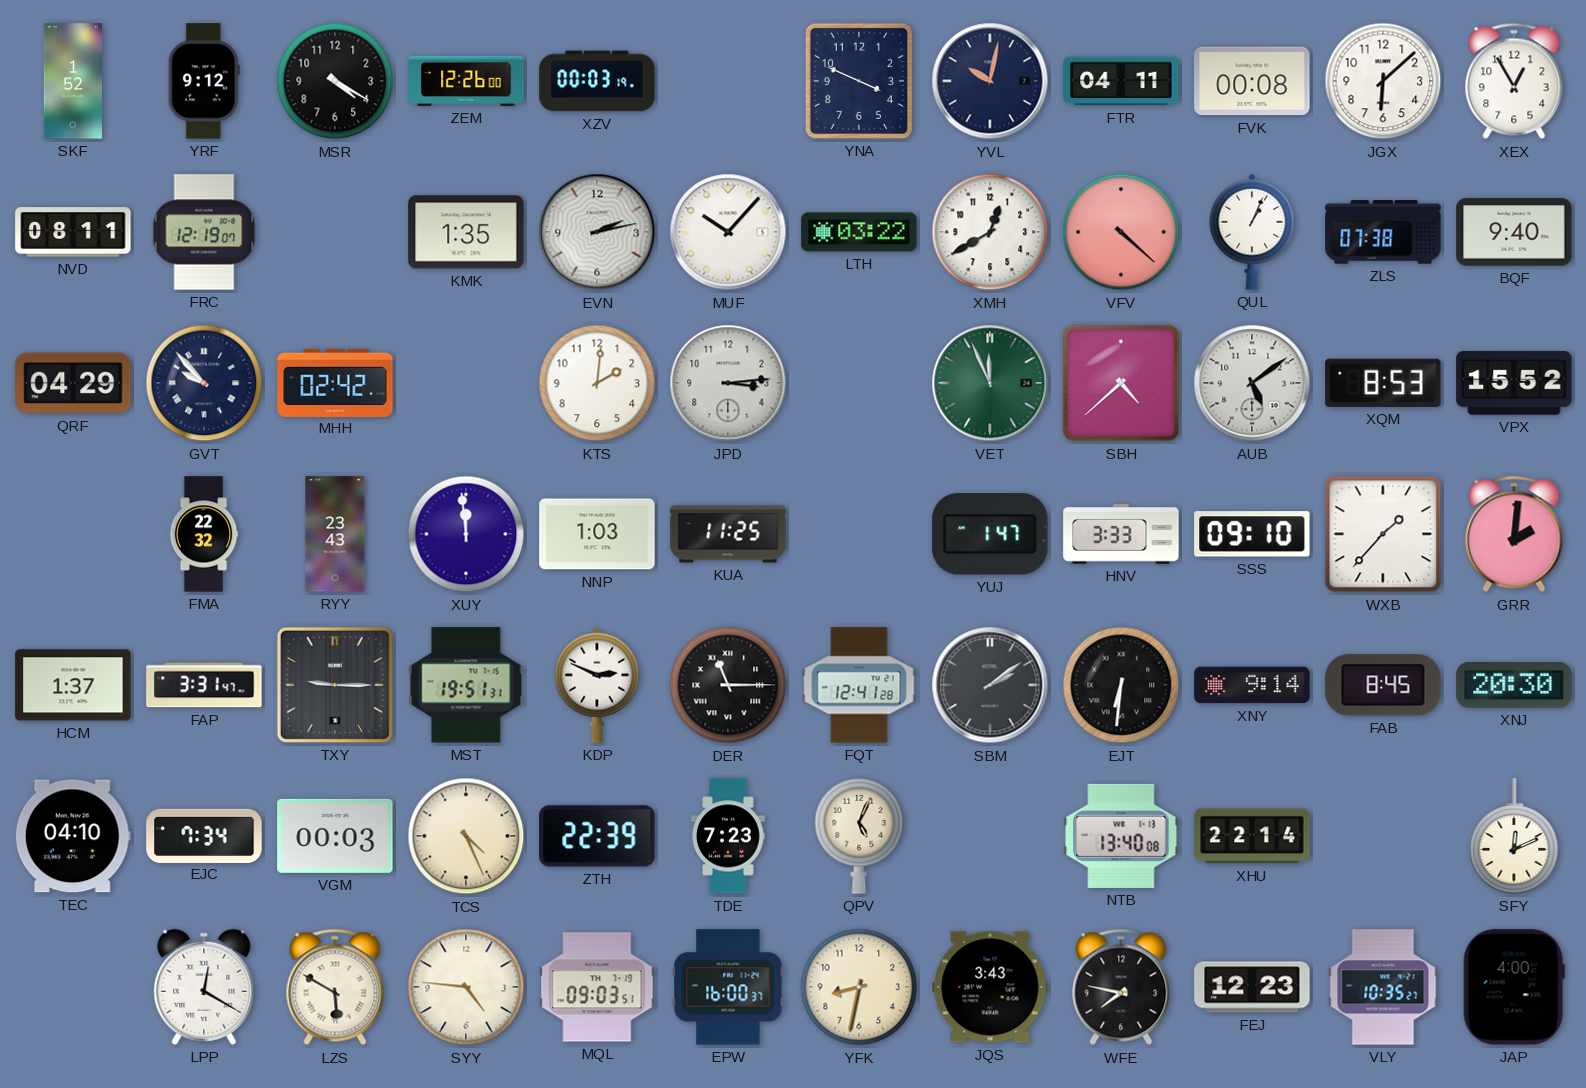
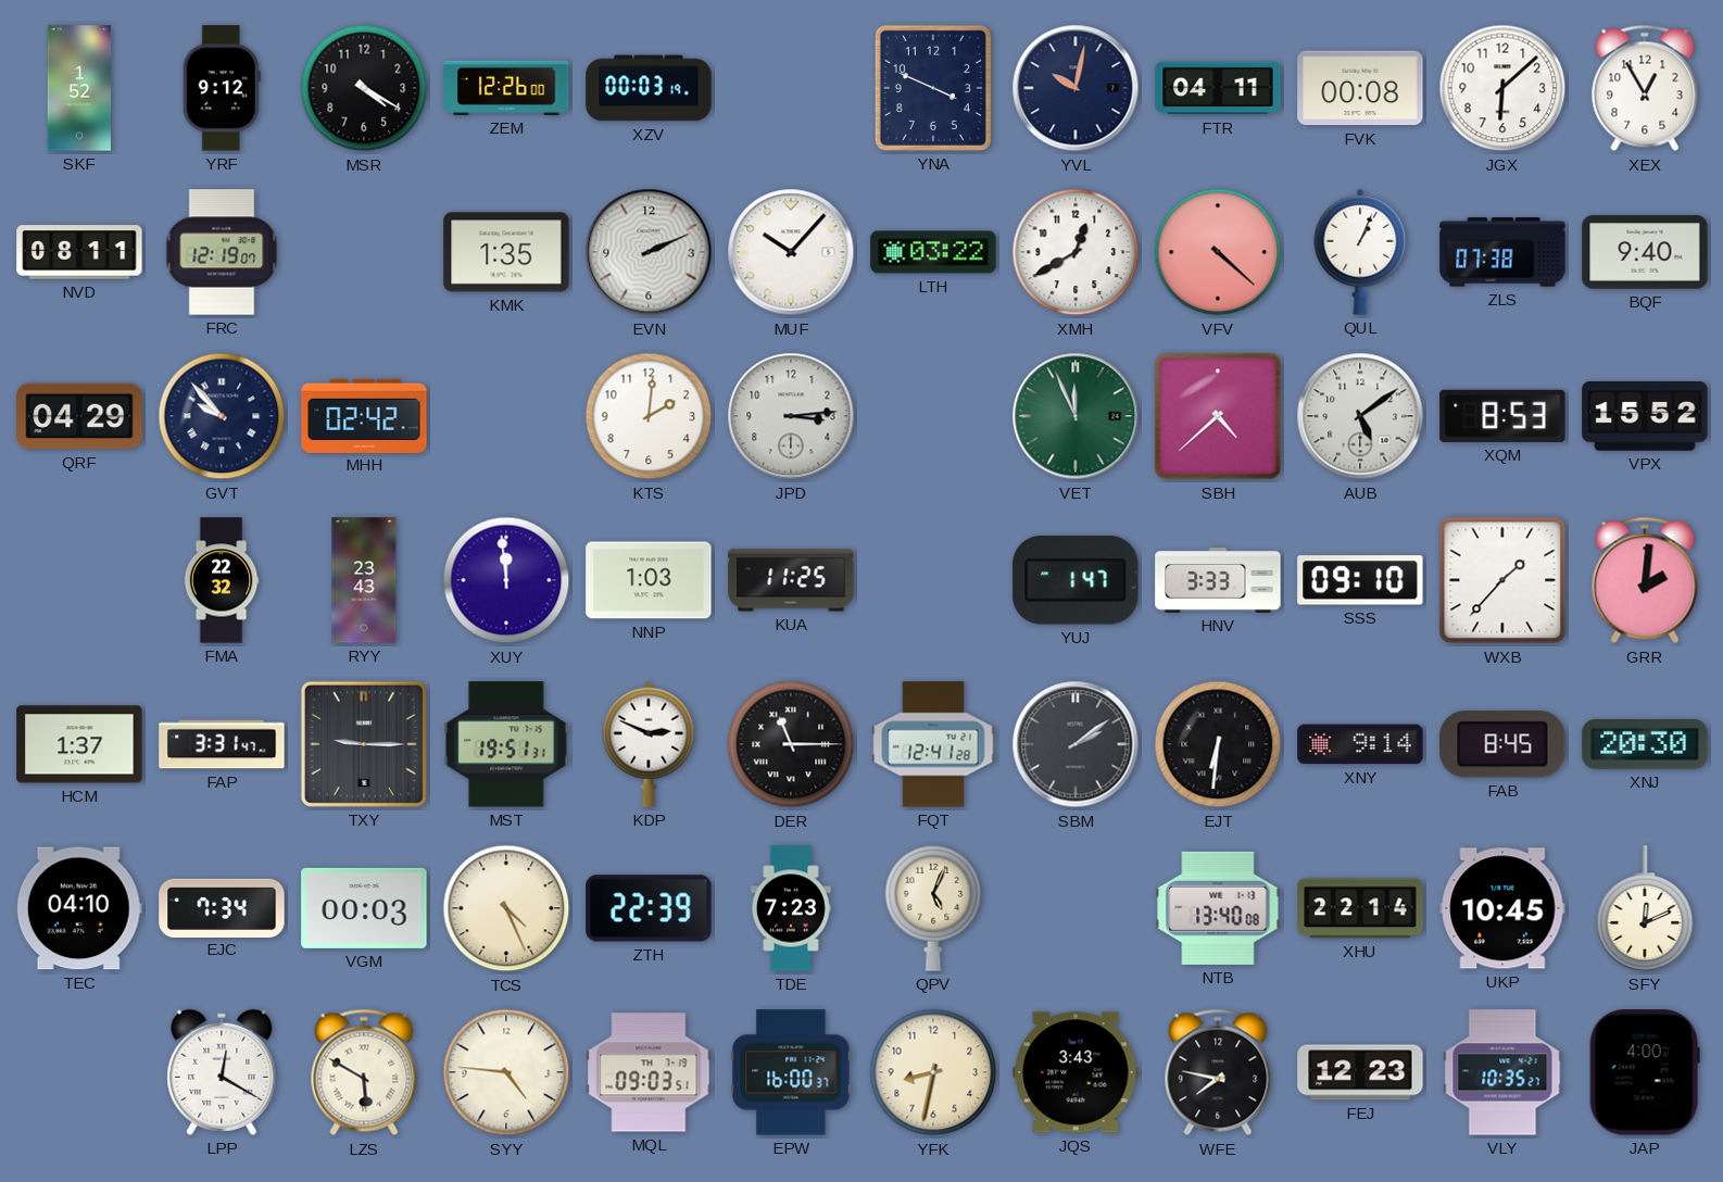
EVN: 2:13 -> 2:11
UKP: none -> 10:45
